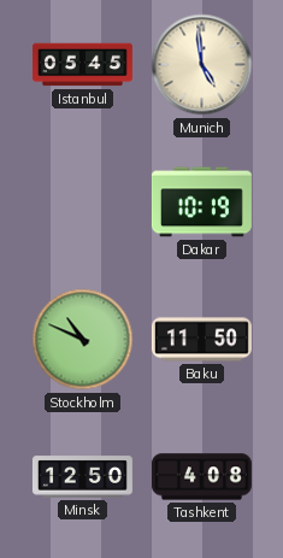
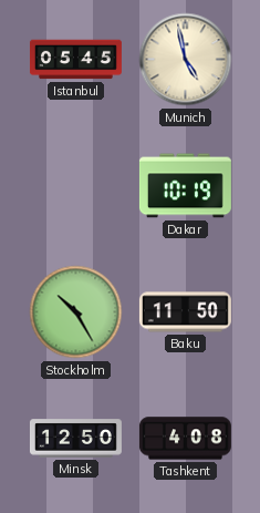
Munich: 4:59 -> 4:58
Stockholm: 10:49 -> 10:25
